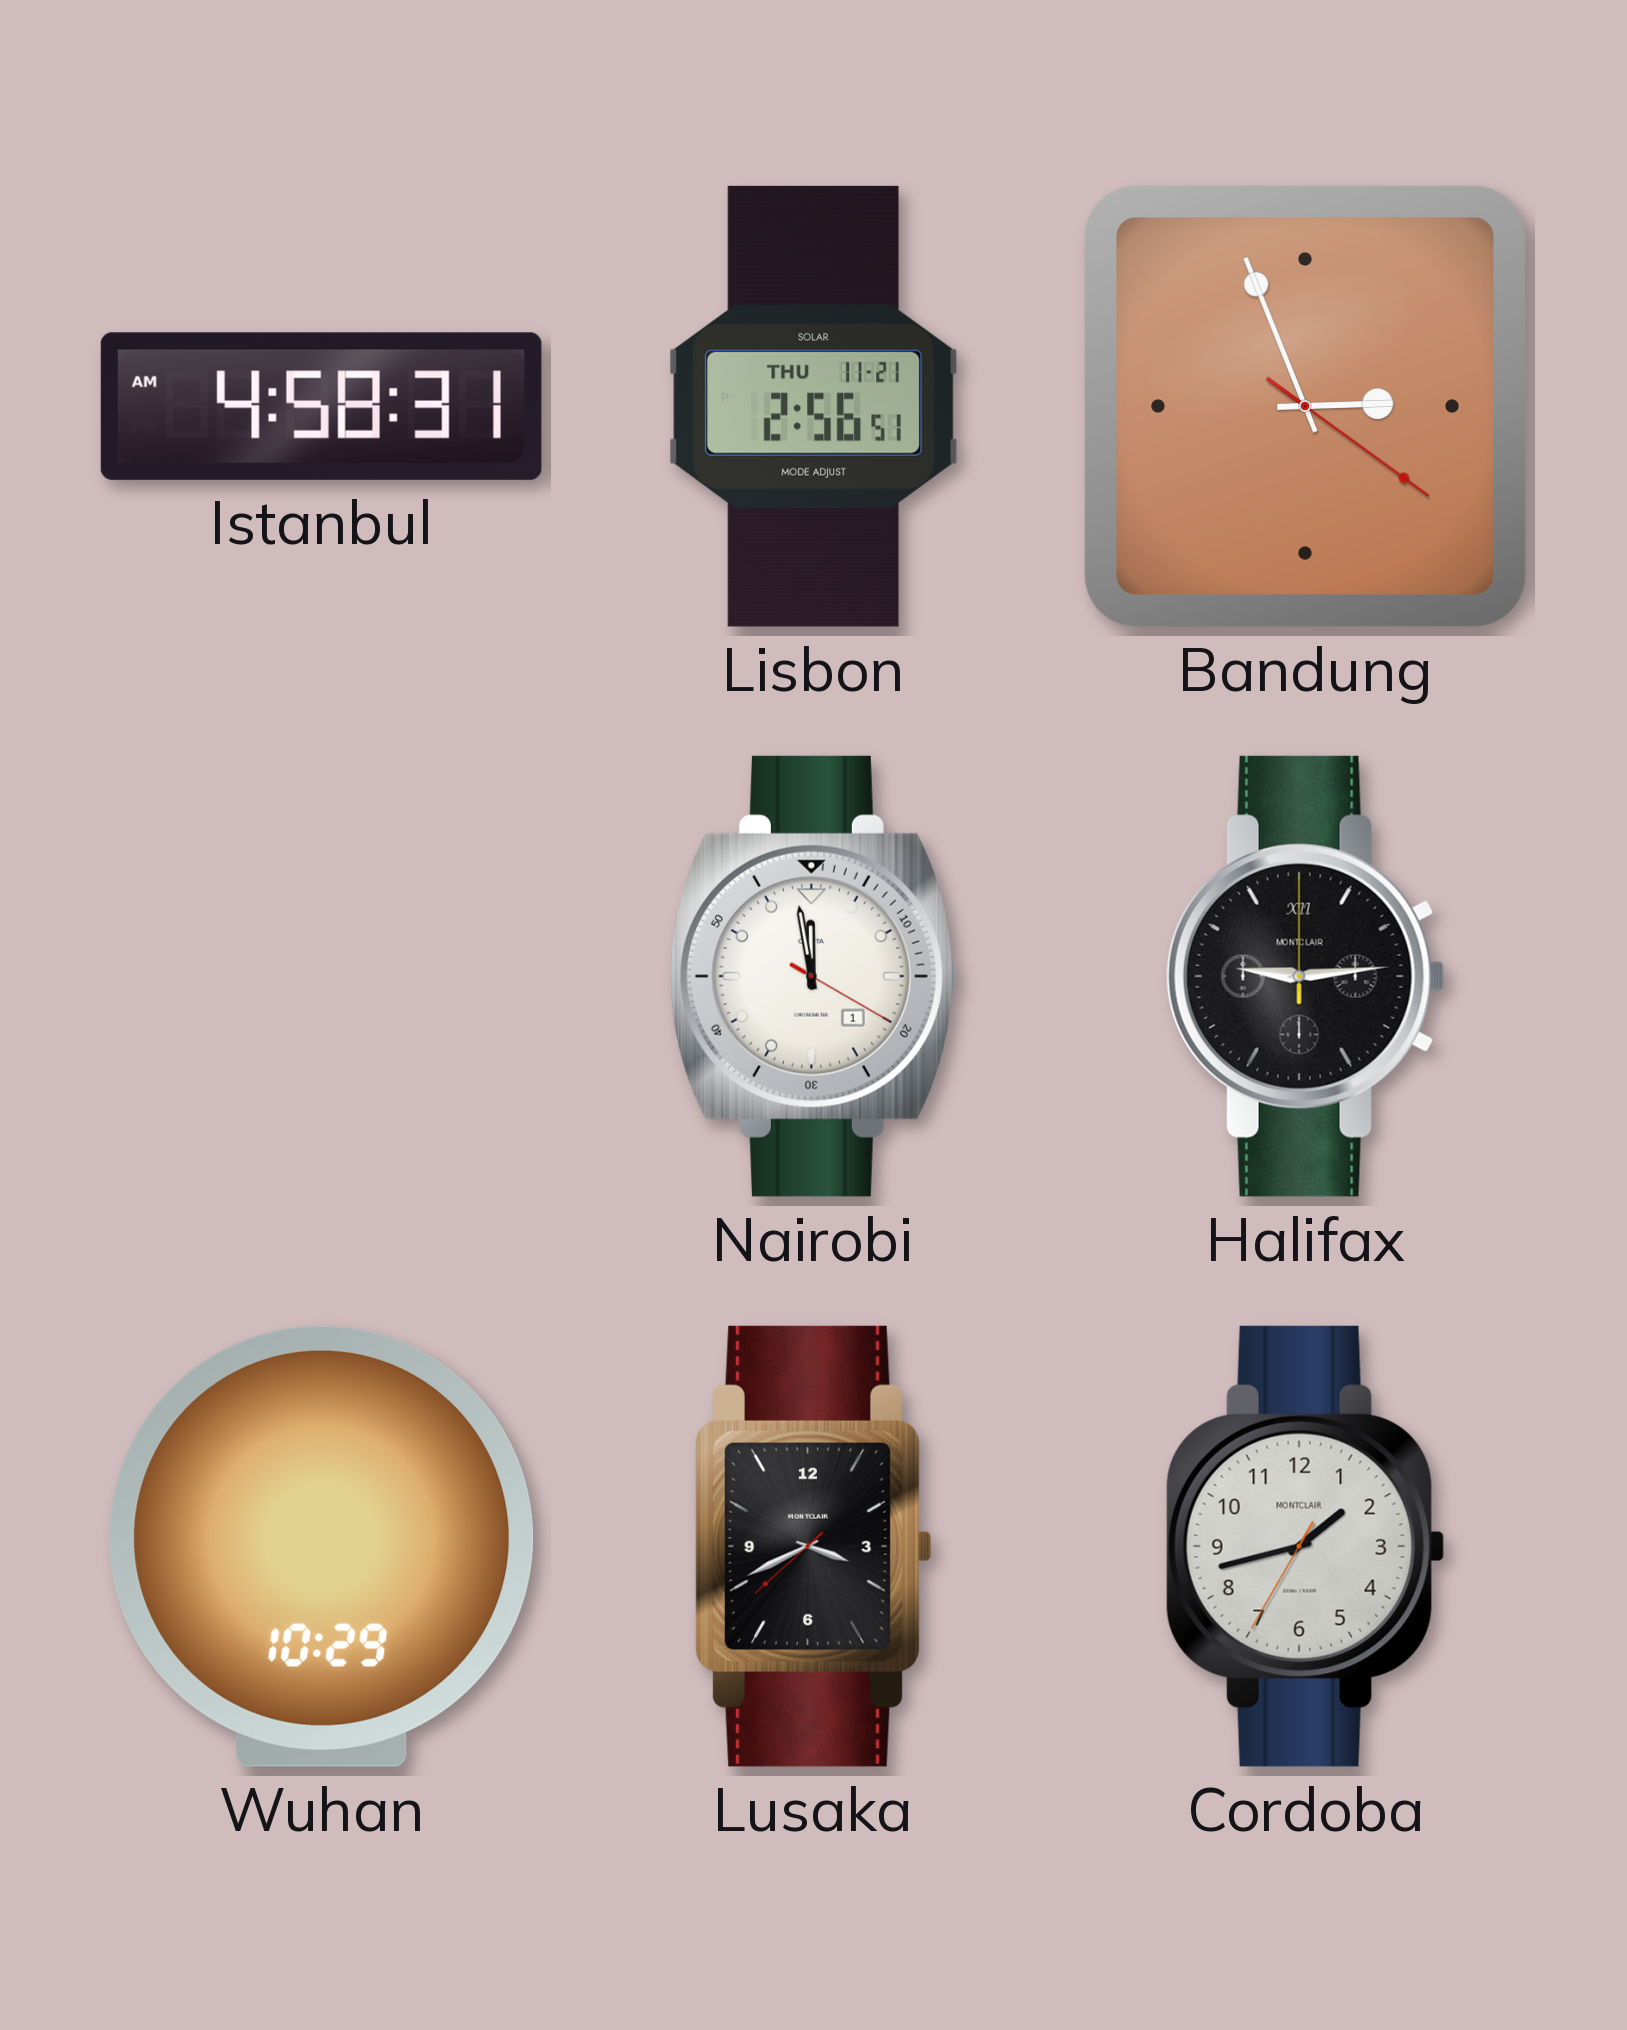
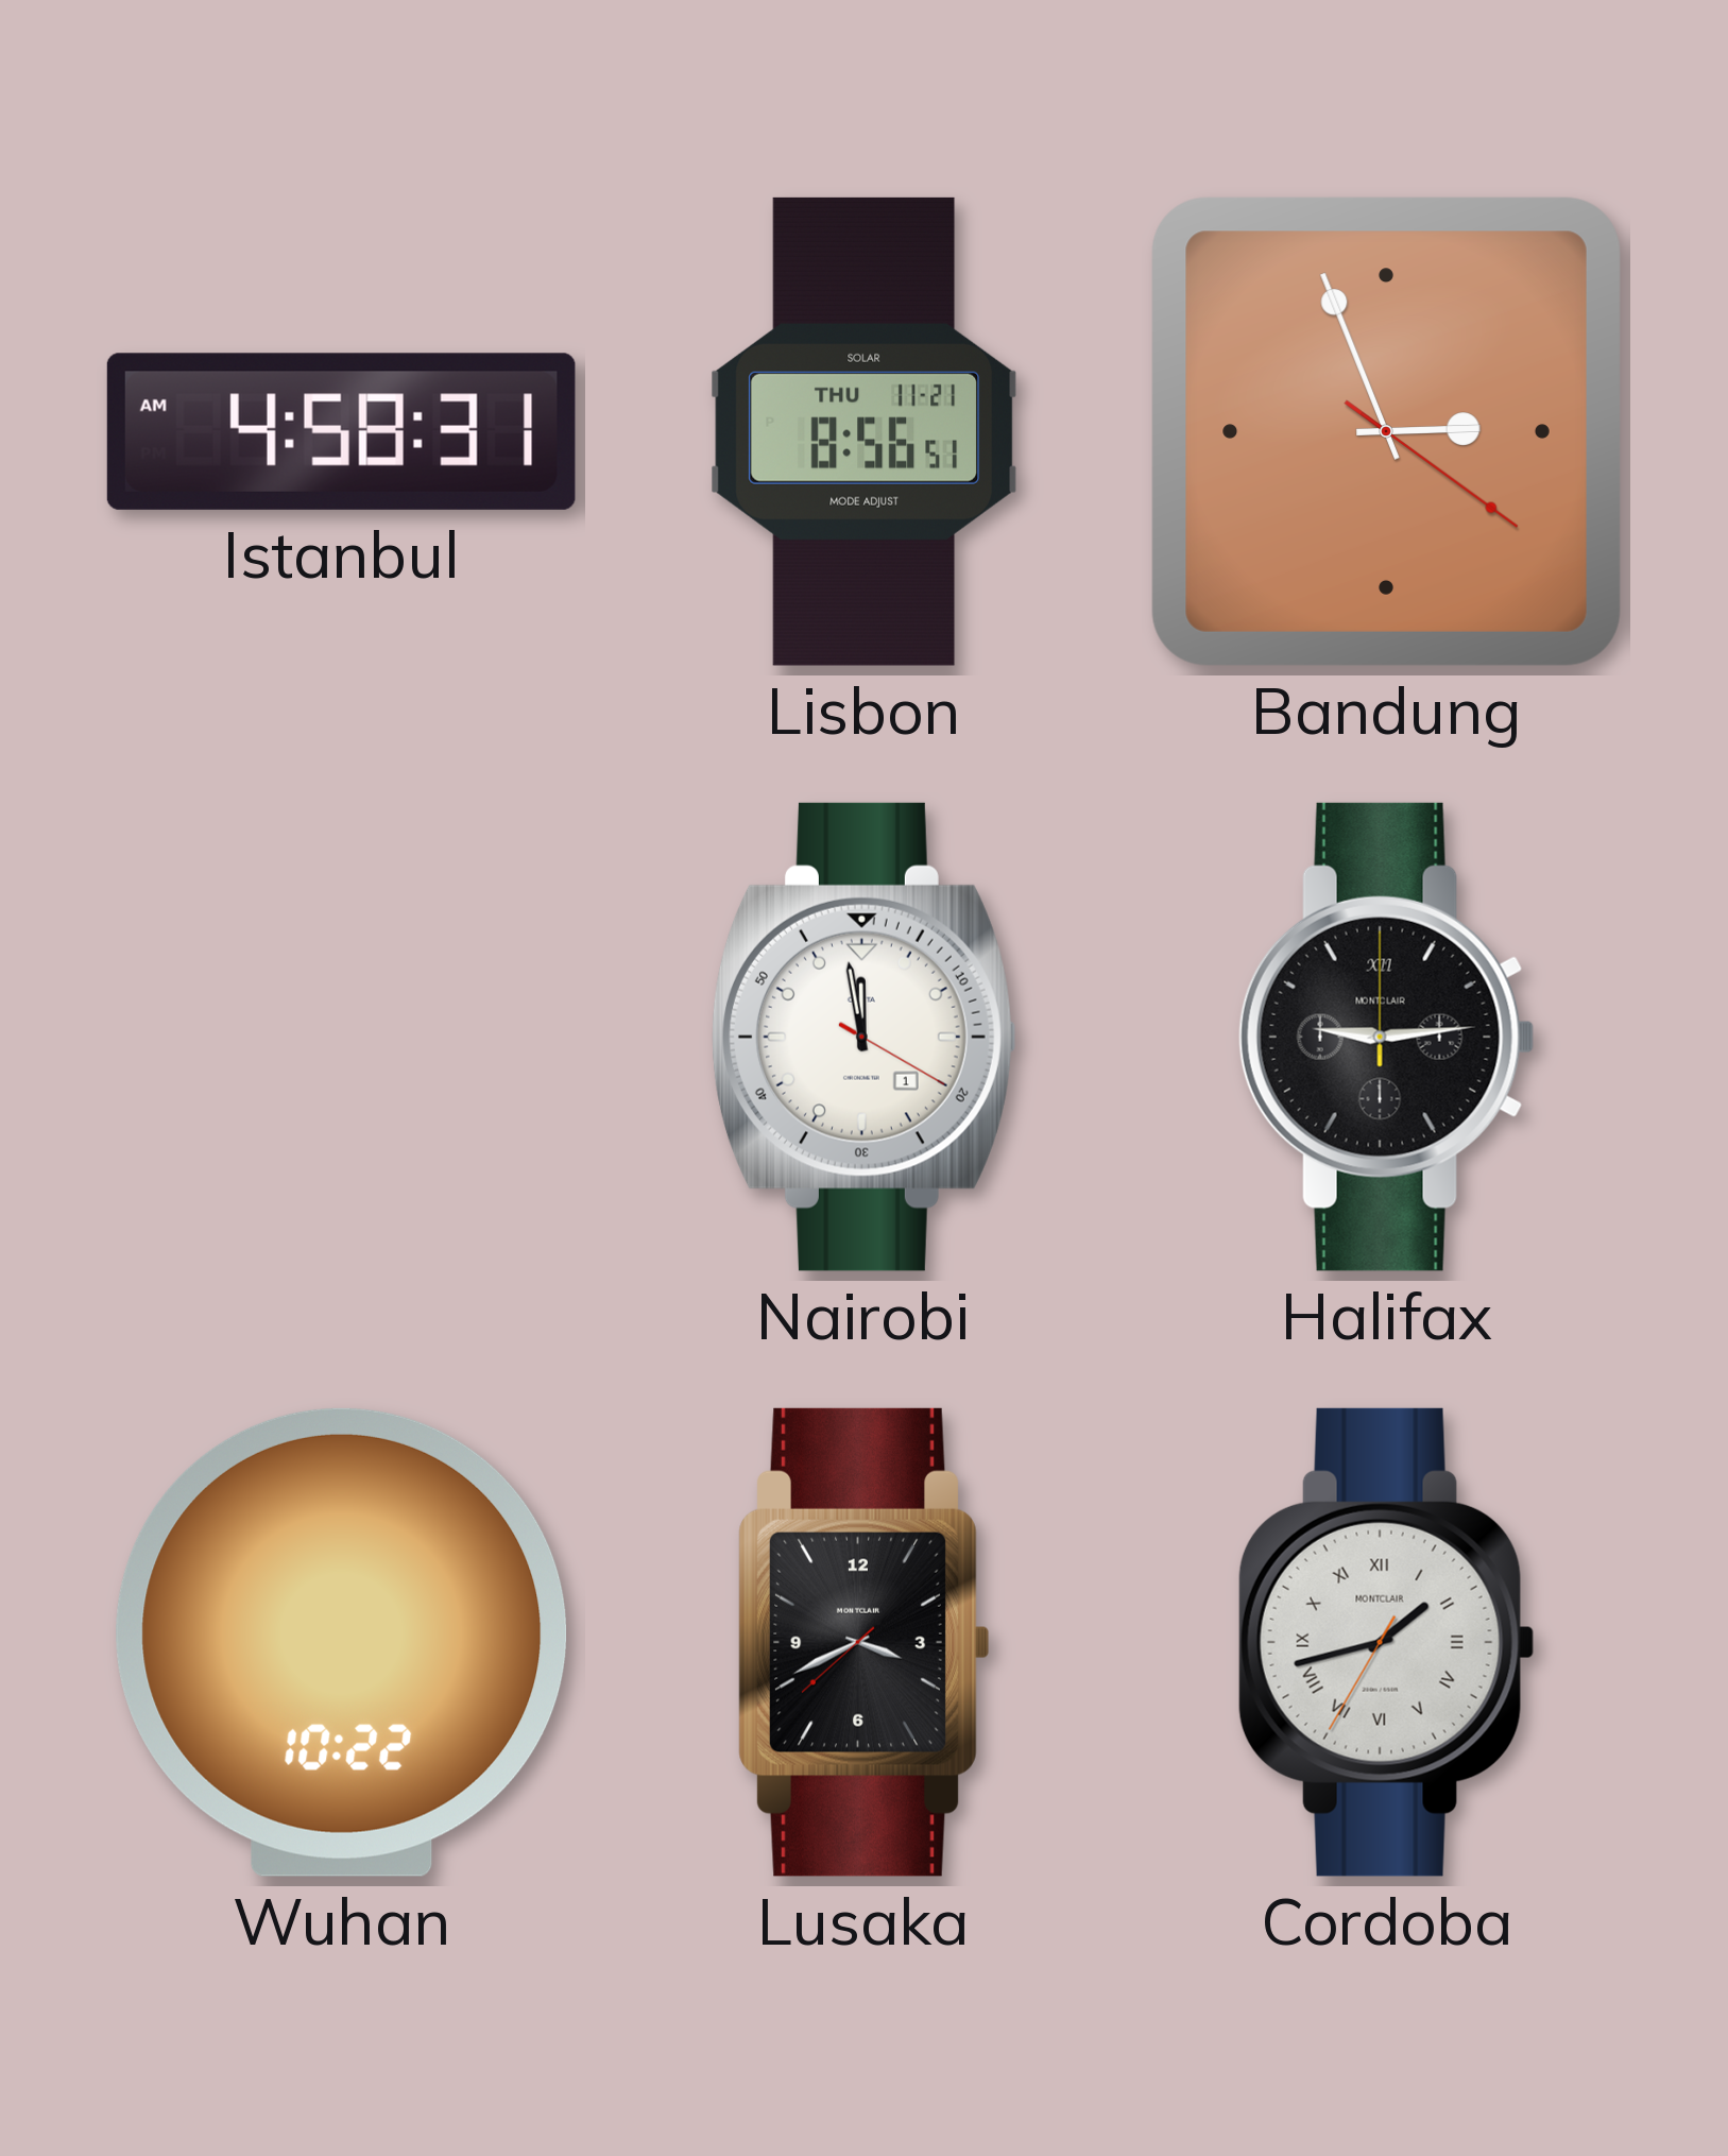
Lisbon: 2:56 -> 8:56
Wuhan: 10:29 -> 10:22
Cordoba numerals: Arabic -> Roman
